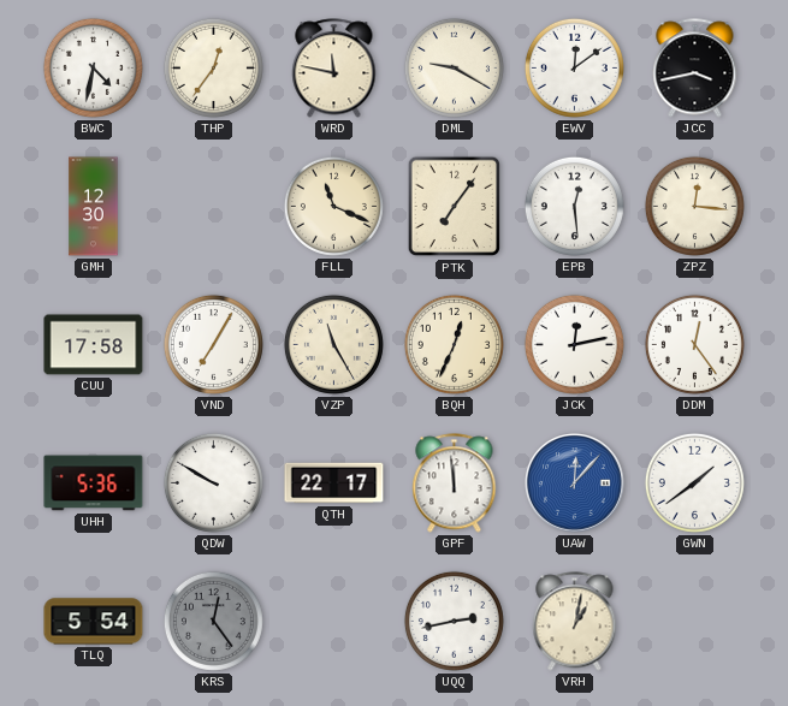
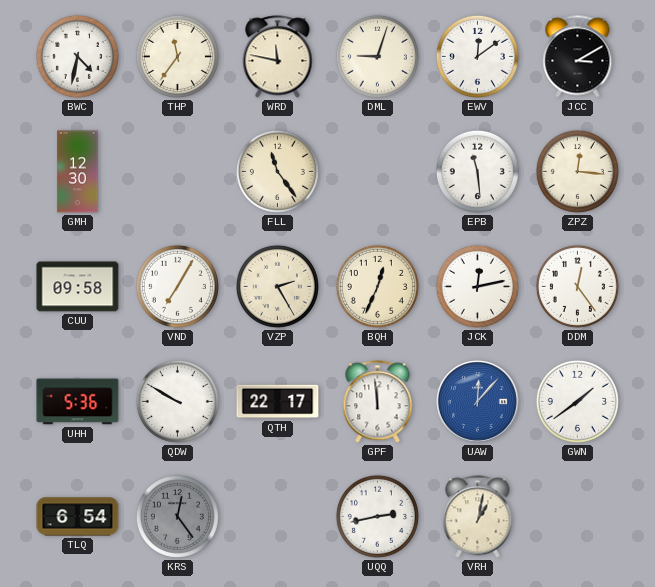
THP: 12:36 -> 11:36
DML: 9:20 -> 9:03
JCC: 3:43 -> 3:10
FLL: 11:19 -> 11:24
PTK: 7:06 -> none
EPB: 12:29 -> 11:29
CUU: 17:58 -> 09:58
VZP: 11:25 -> 2:25
TLQ: 5:54 -> 6:54
